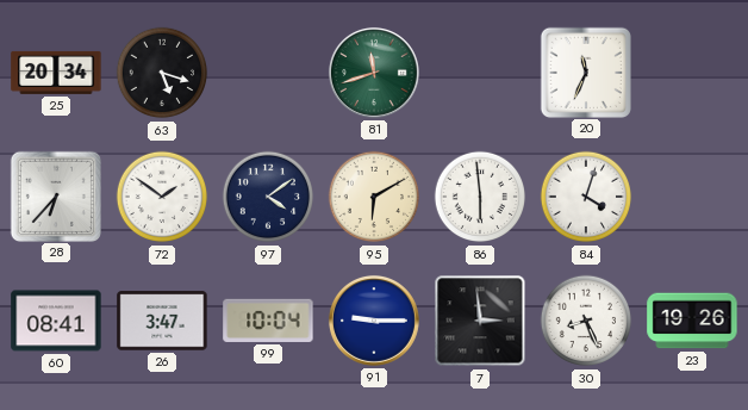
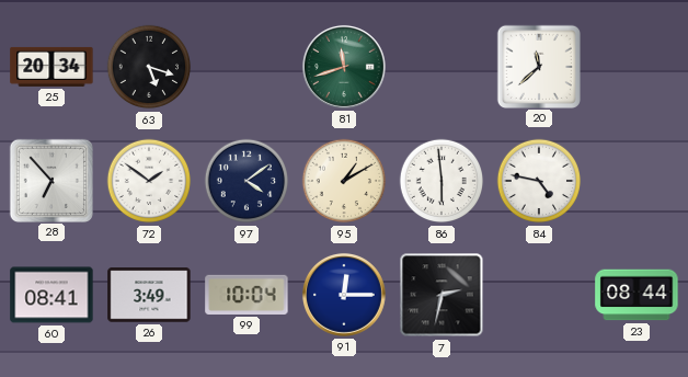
20: 11:34 -> 11:38
28: 6:37 -> 6:53
95: 6:10 -> 1:10
84: 4:03 -> 4:47
26: 3:47 -> 3:49
91: 9:15 -> 12:15
7: 2:59 -> 2:32
30: 8:26 -> none
23: 19:26 -> 08:44
